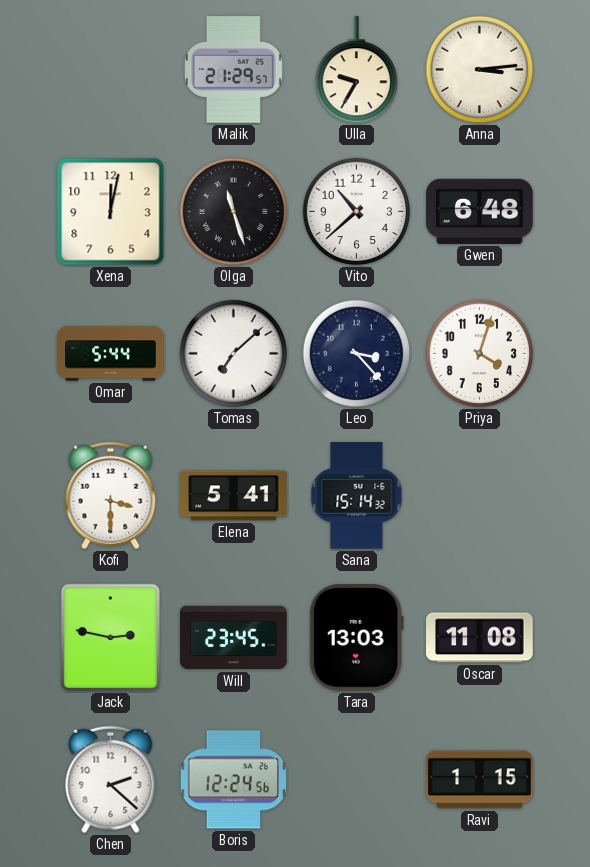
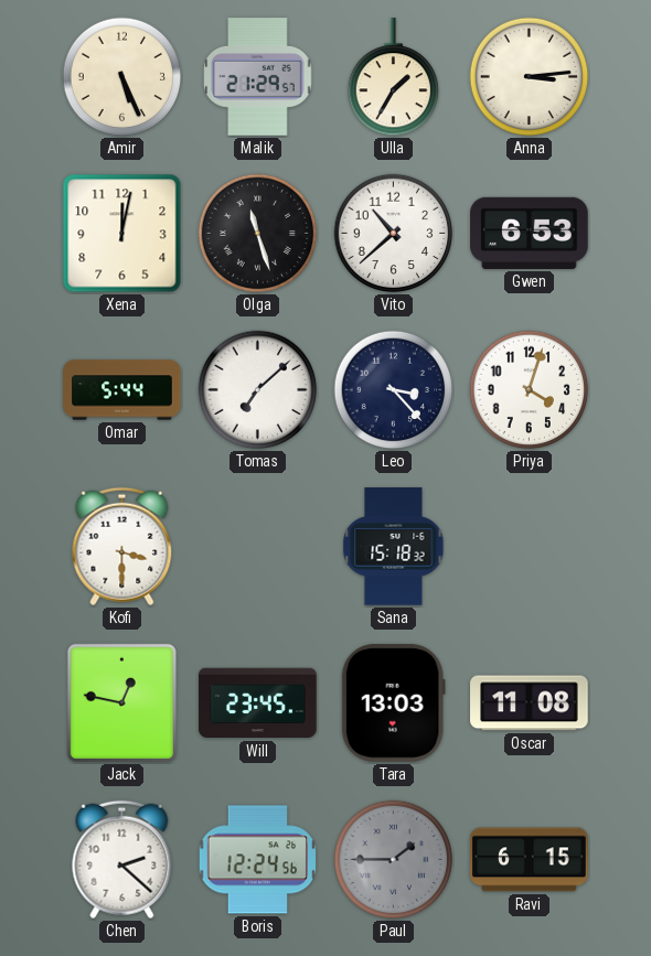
Amir: none -> 5:26
Ulla: 9:35 -> 1:35
Gwen: 6:48 -> 6:53
Elena: 5:41 -> none
Sana: 15:14 -> 15:18
Jack: 2:47 -> 12:47
Paul: none -> 1:45
Ravi: 1:15 -> 6:15
